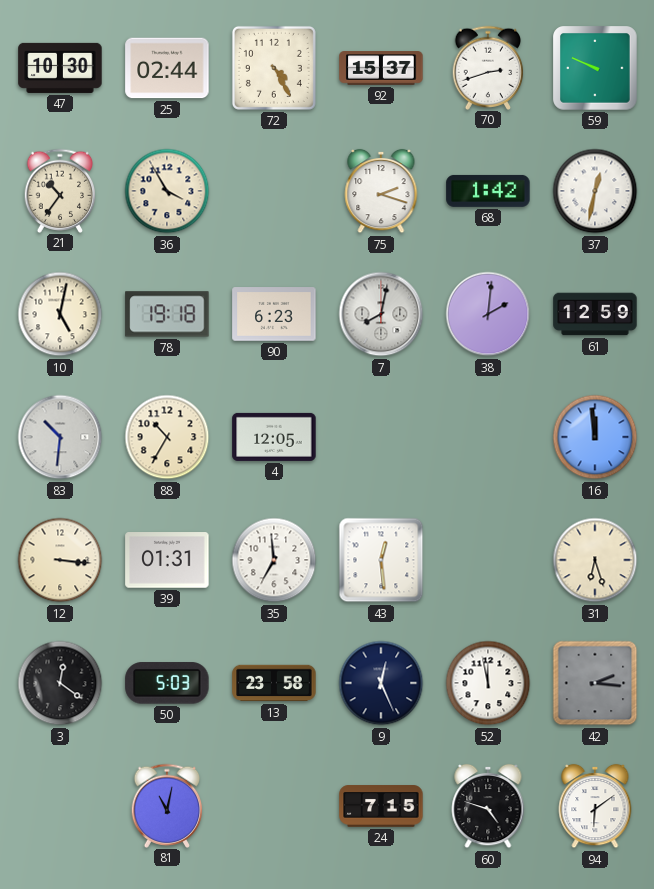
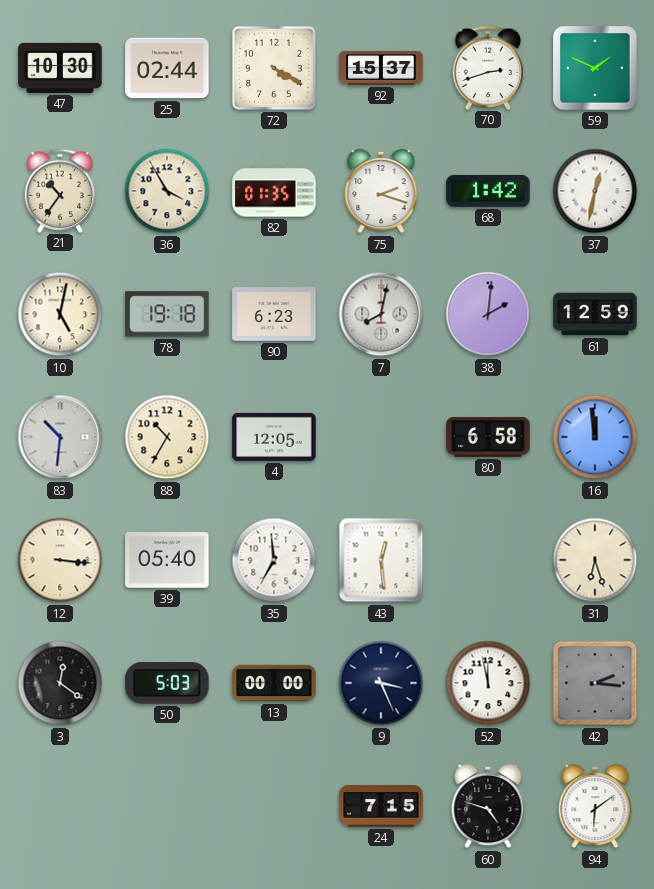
72: 4:25 -> 4:20
59: 9:49 -> 1:49
82: none -> 01:35
80: none -> 6:58
39: 01:31 -> 05:40
13: 23:58 -> 00:00
9: 12:26 -> 3:26
81: 11:02 -> none
